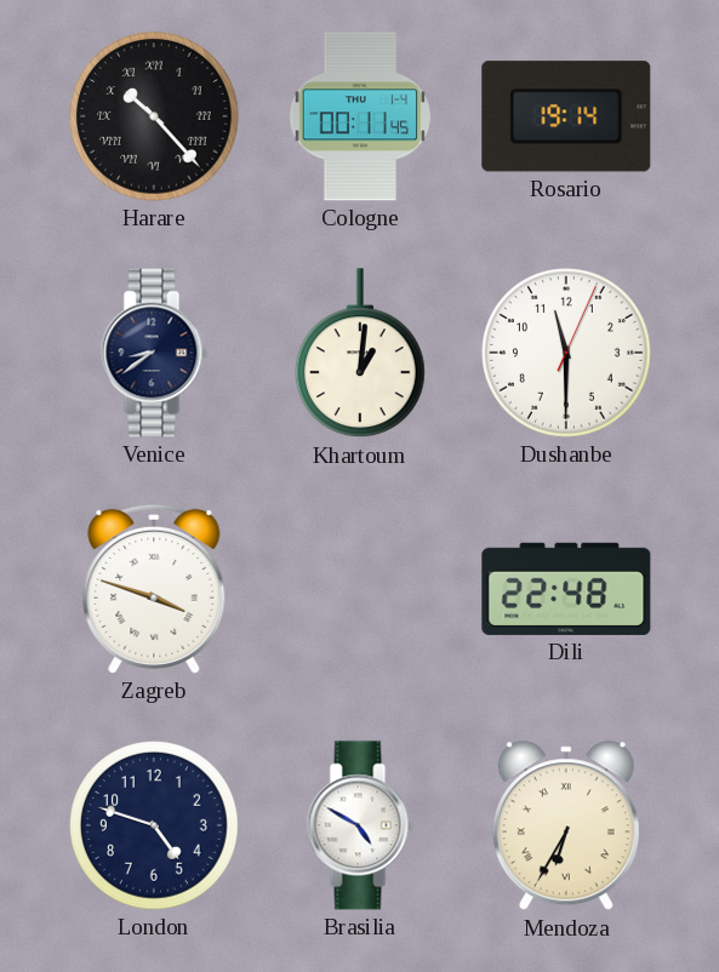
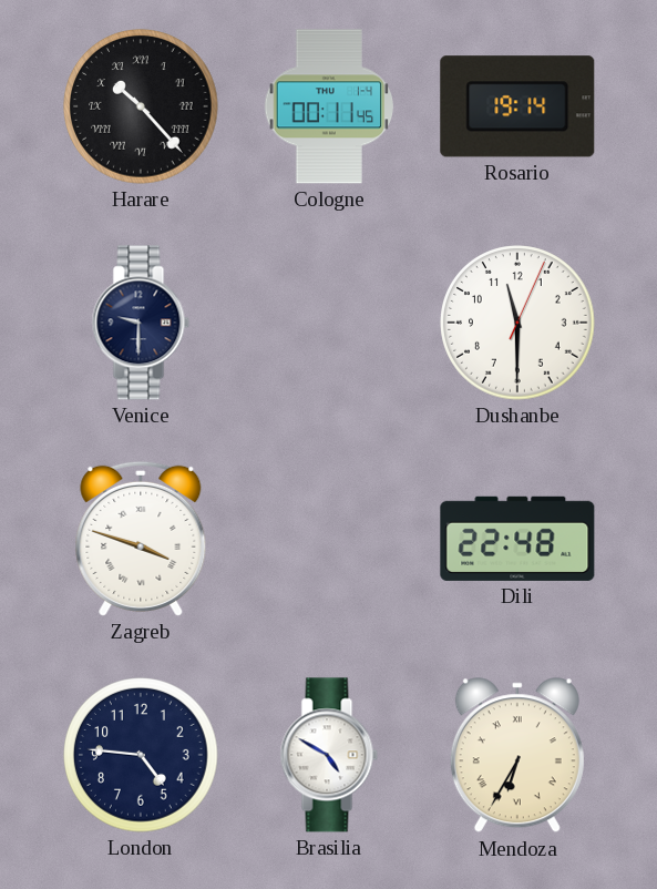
Venice: 8:39 -> 9:30
Khartoum: 1:01 -> none
London: 4:48 -> 4:46
